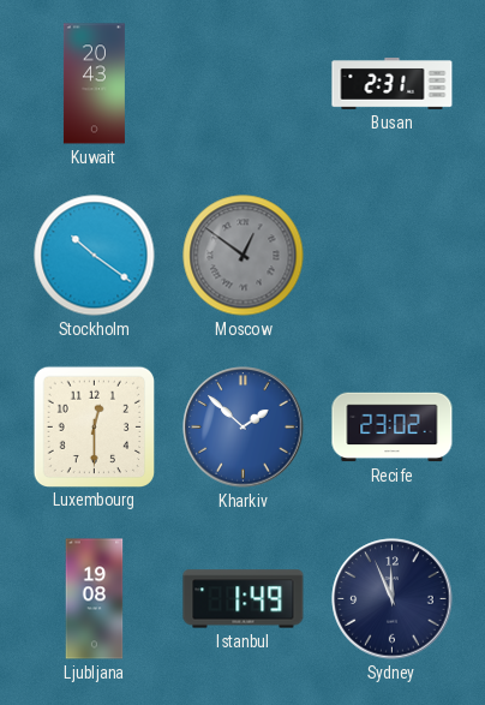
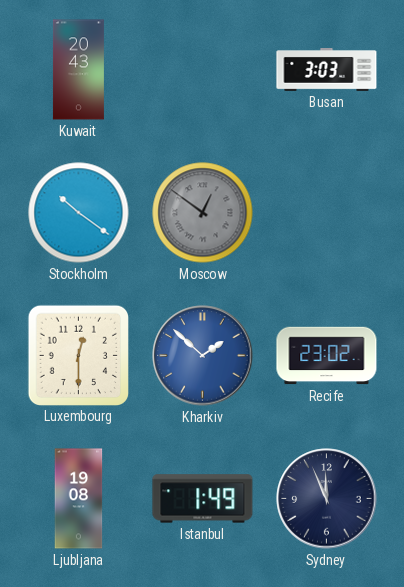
Busan: 2:31 -> 3:03
